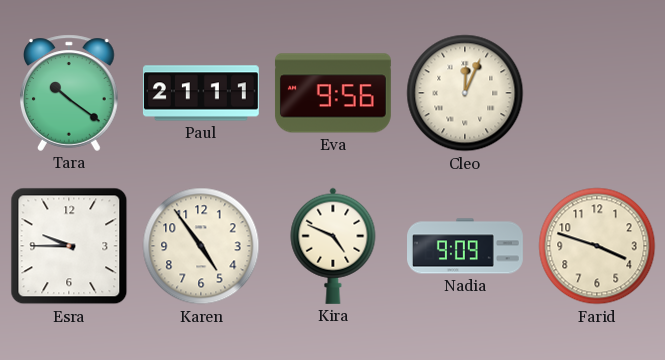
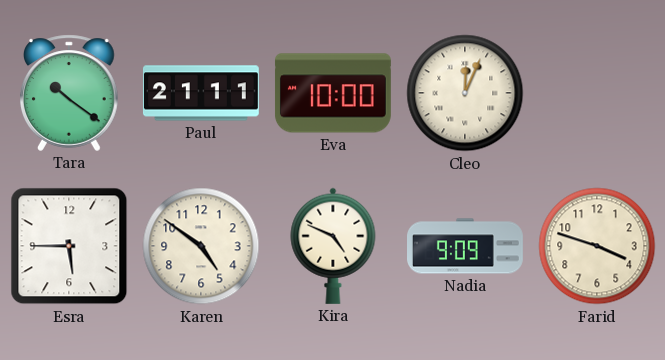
Eva: 9:56 -> 10:00
Esra: 9:45 -> 5:45
Karen: 4:54 -> 4:51
